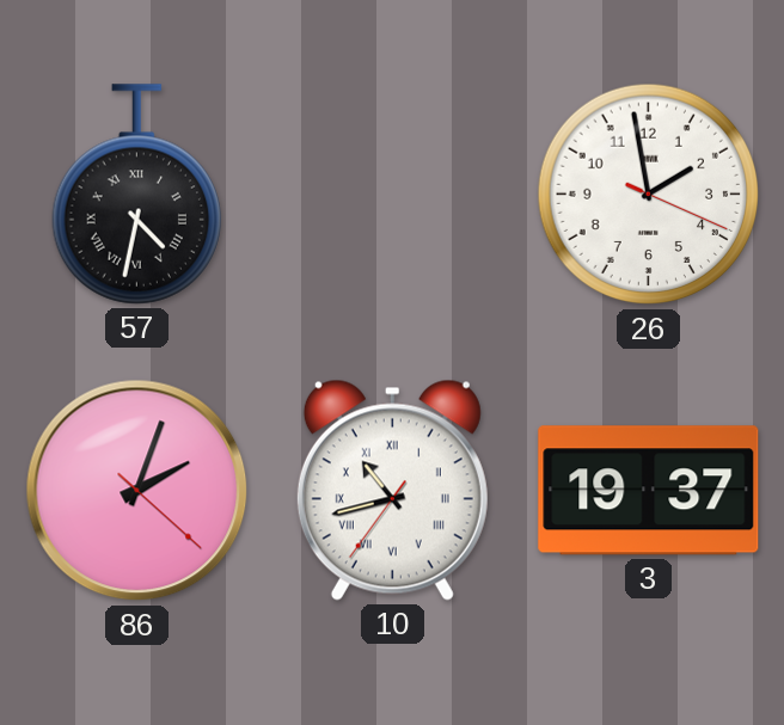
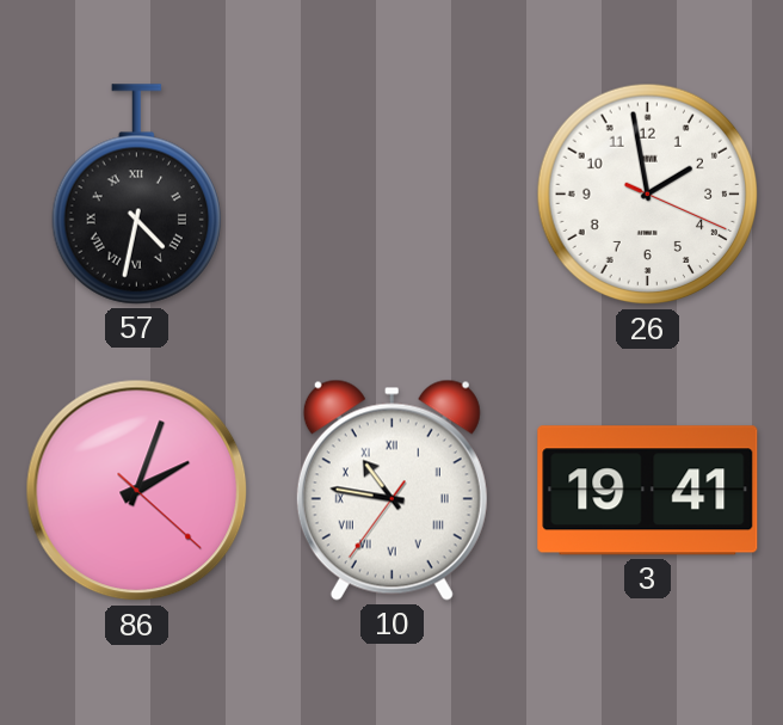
10: 10:42 -> 10:46
3: 19:37 -> 19:41
